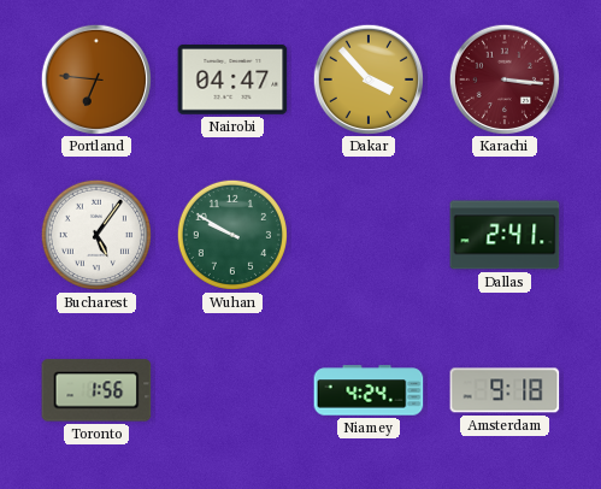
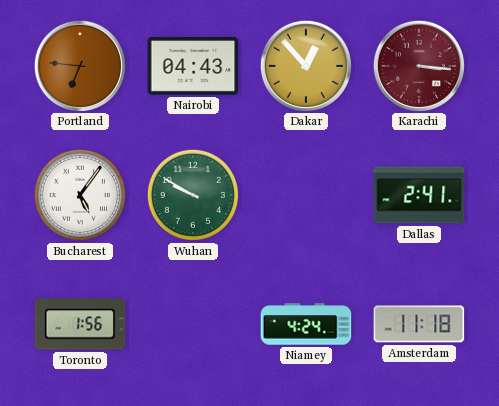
Nairobi: 04:47 -> 04:43
Dakar: 3:53 -> 12:53
Amsterdam: 9:18 -> 11:18
